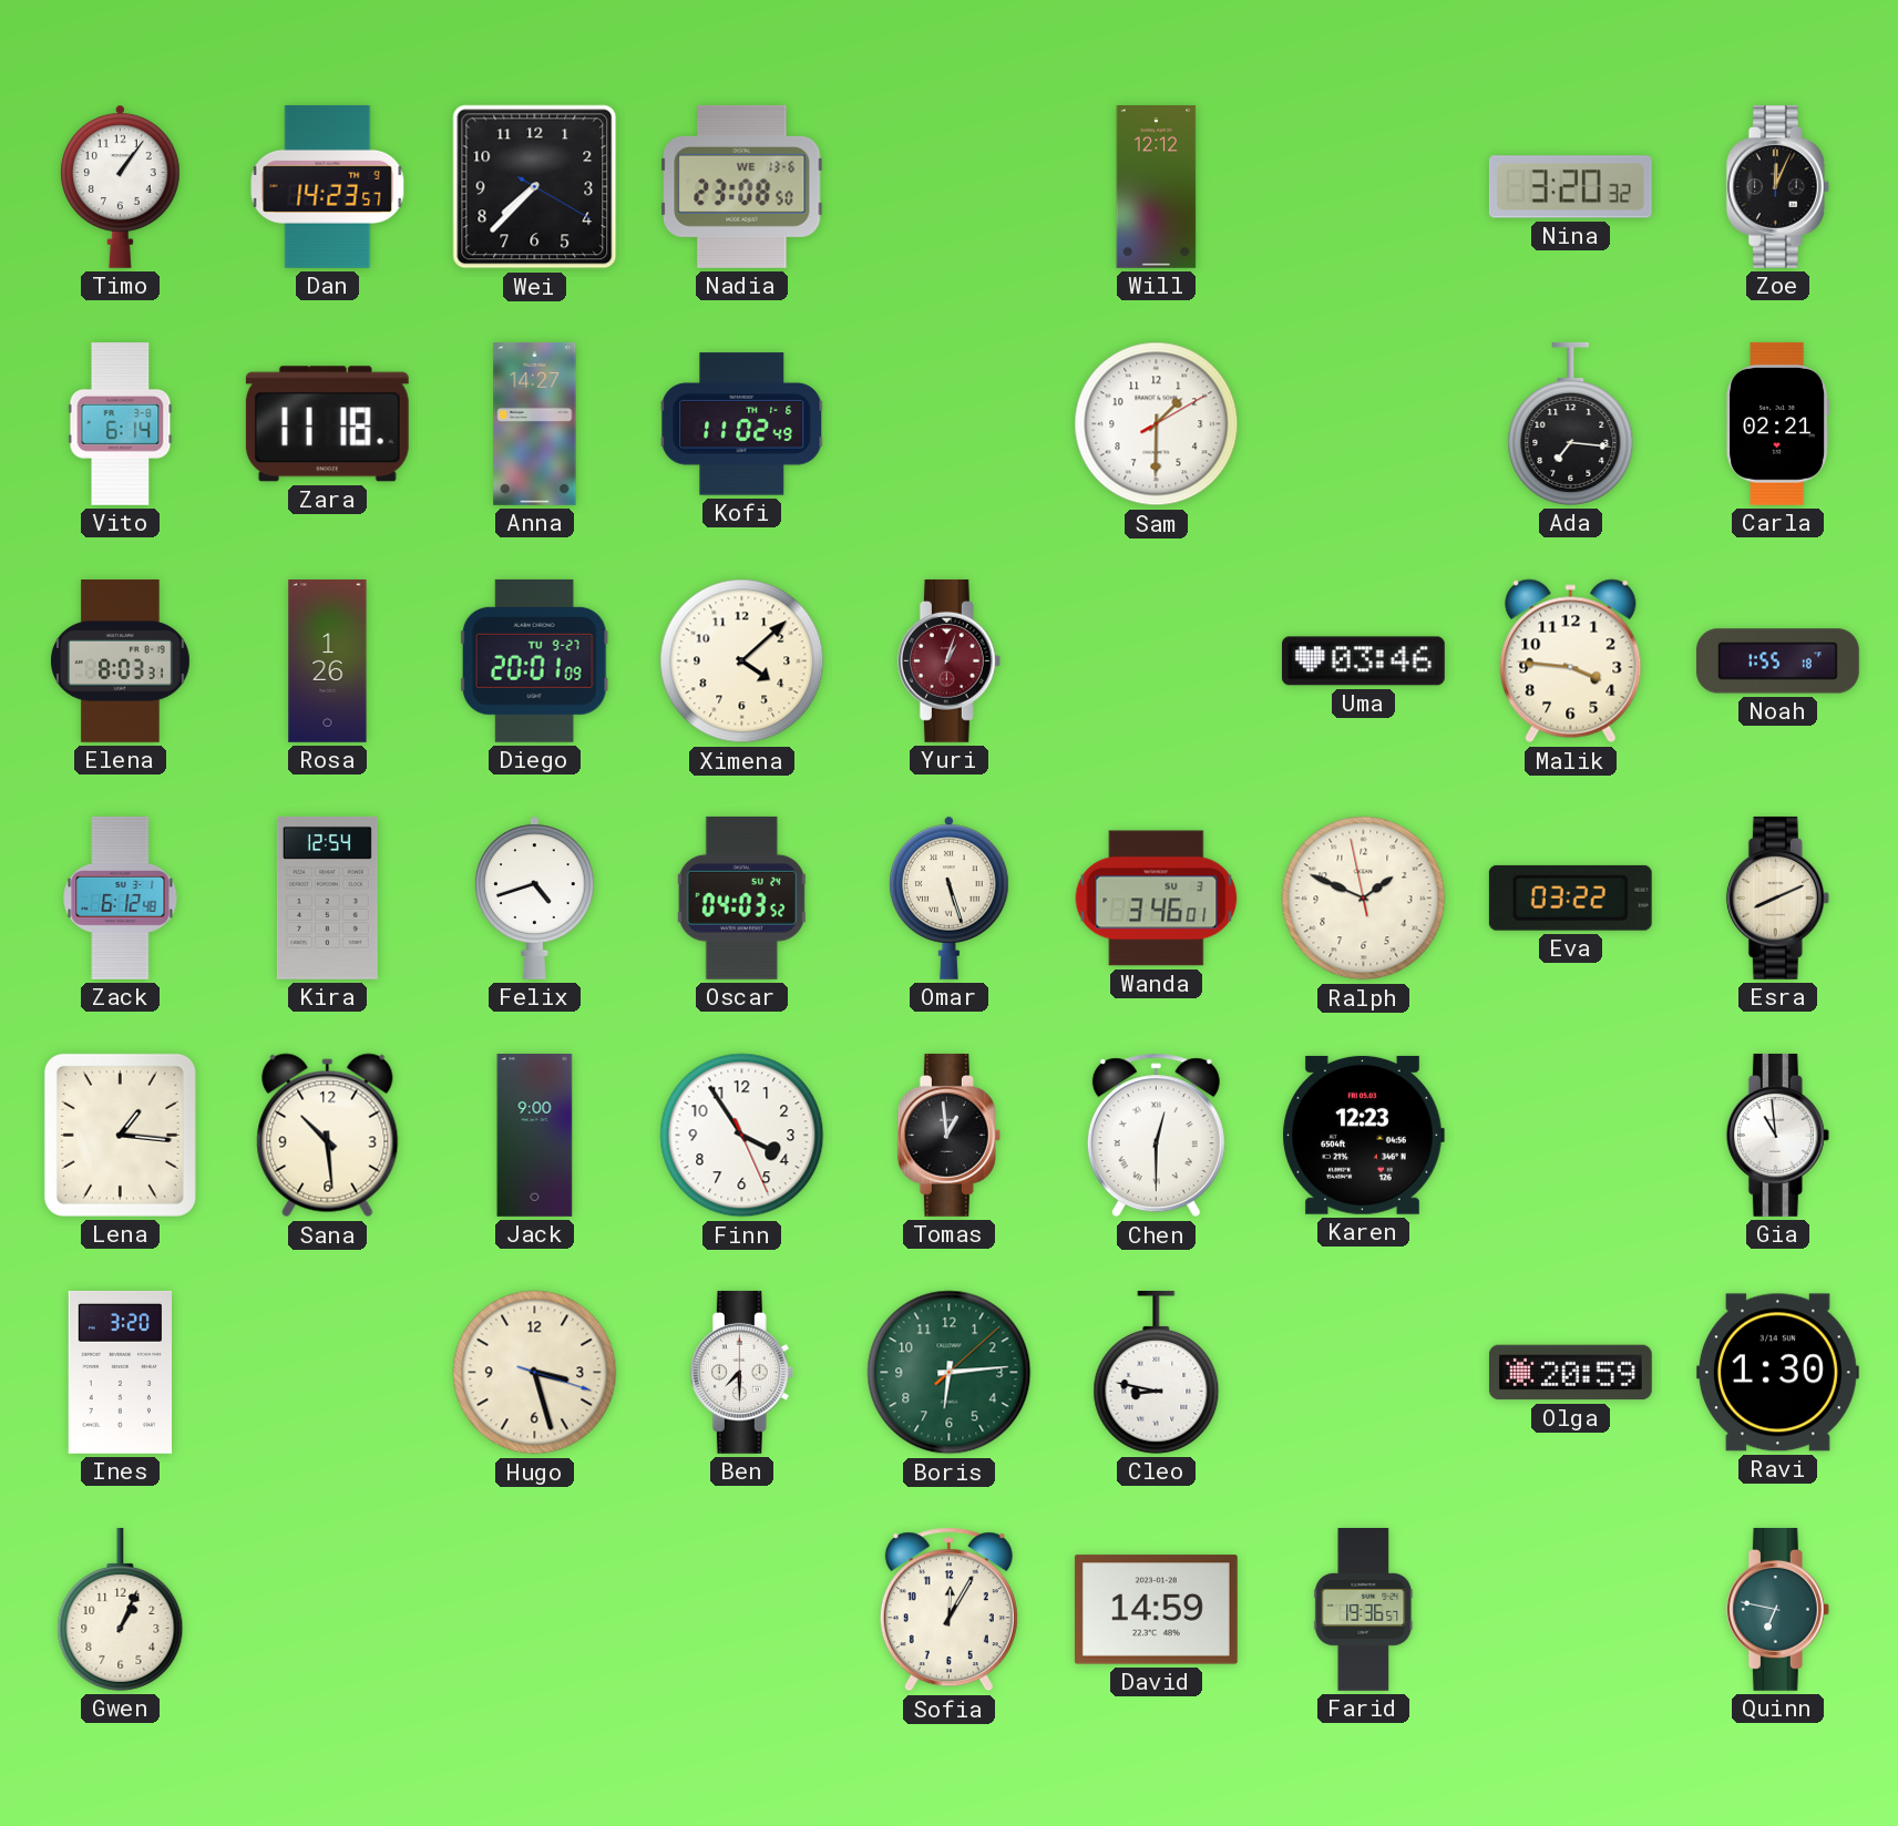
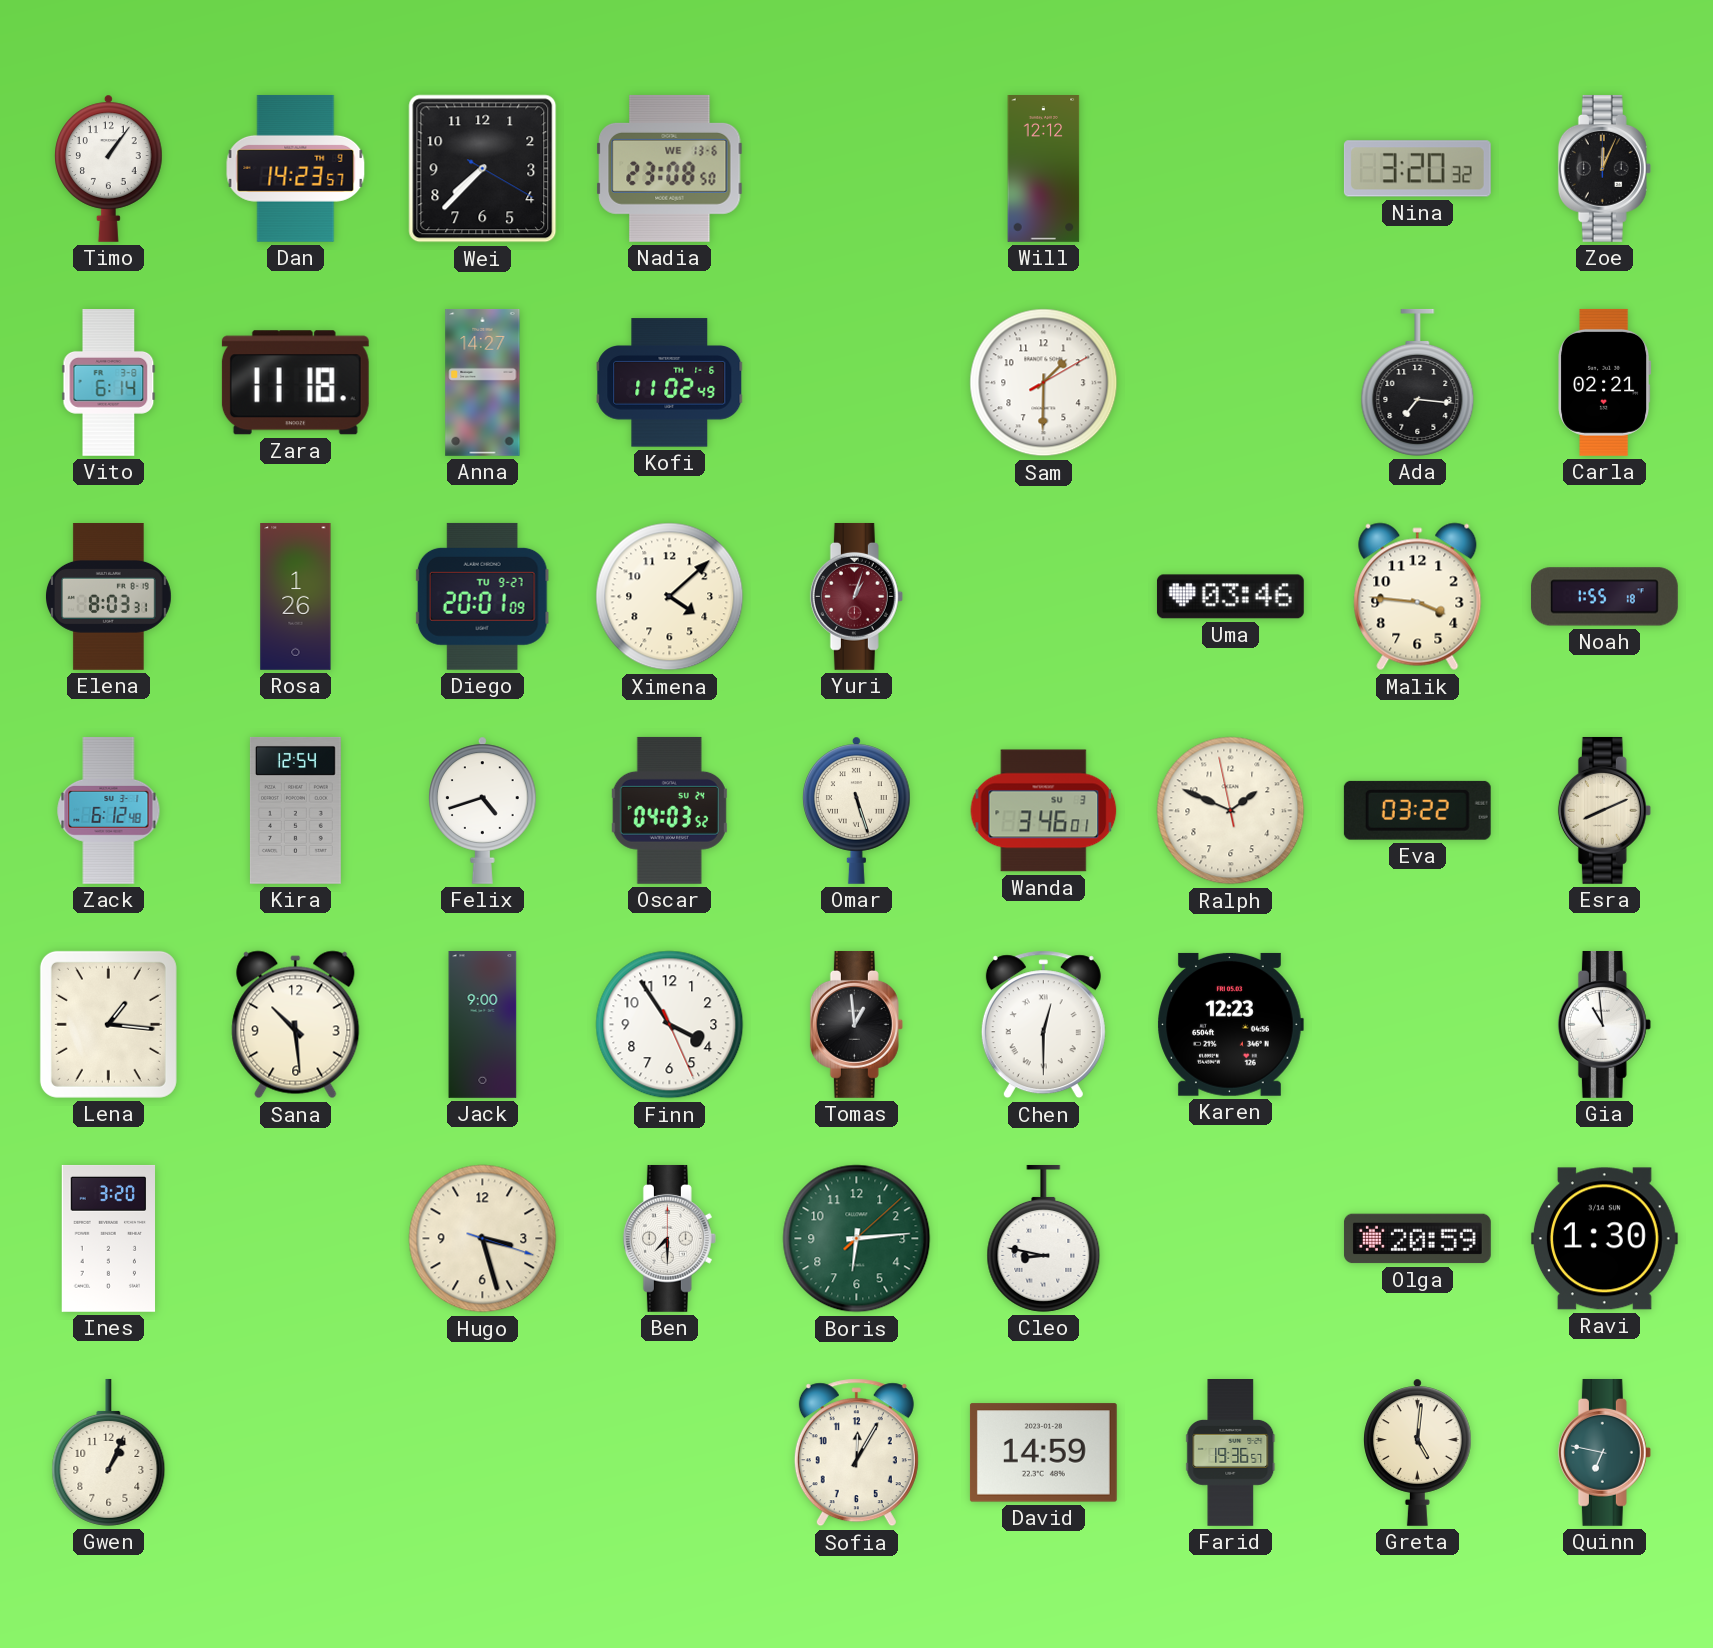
Greta: none -> 5:01
